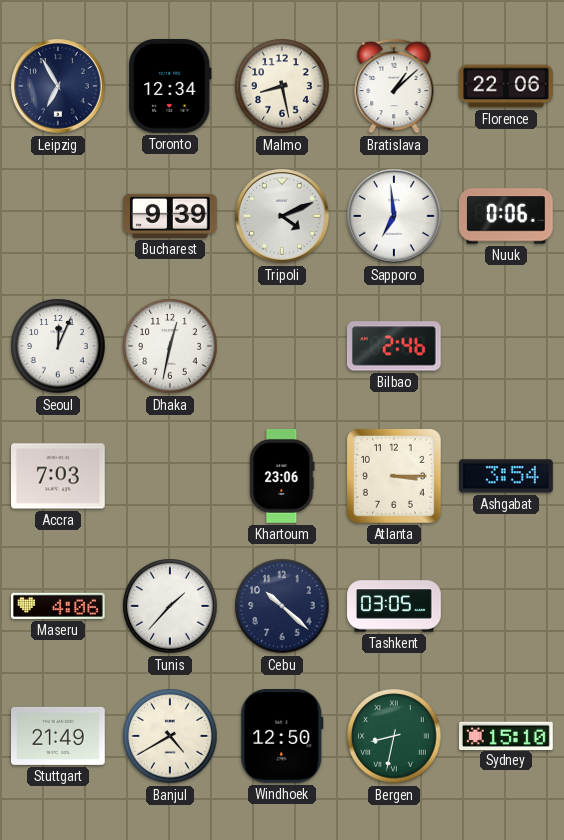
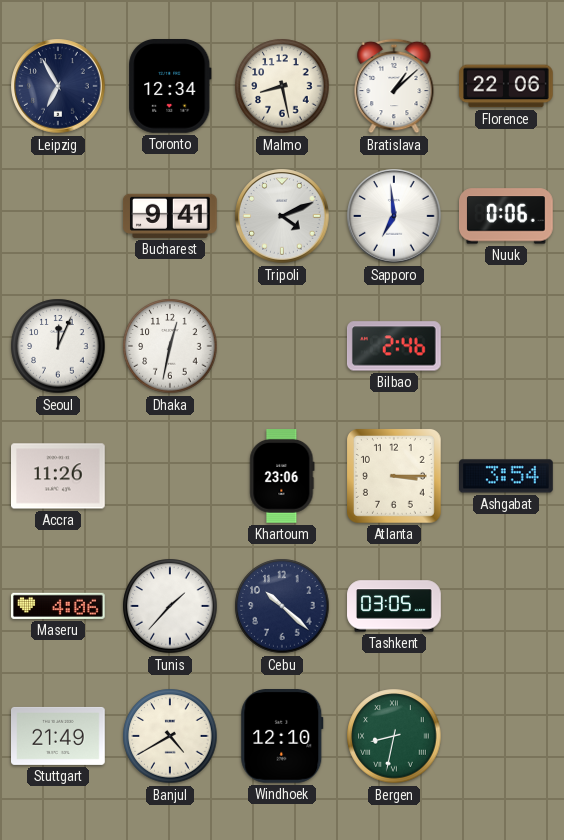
Bucharest: 9:39 -> 9:41
Accra: 7:03 -> 11:26
Windhoek: 12:50 -> 12:10
Sydney: 15:10 -> none
